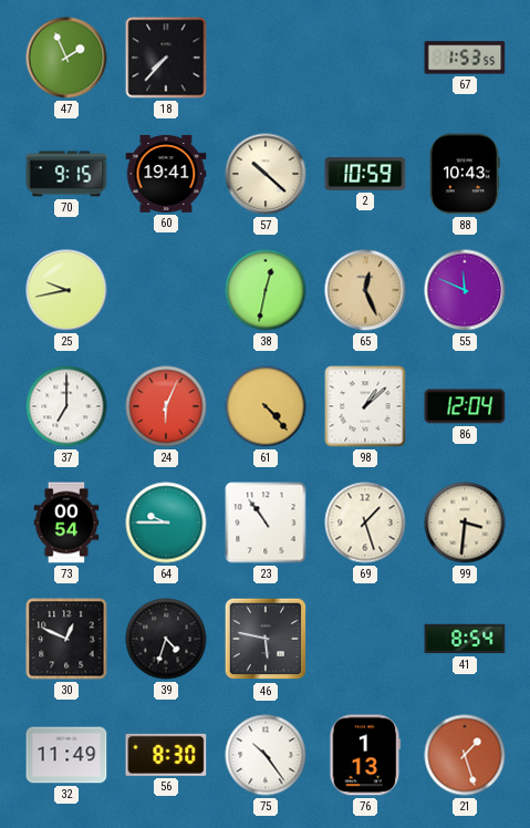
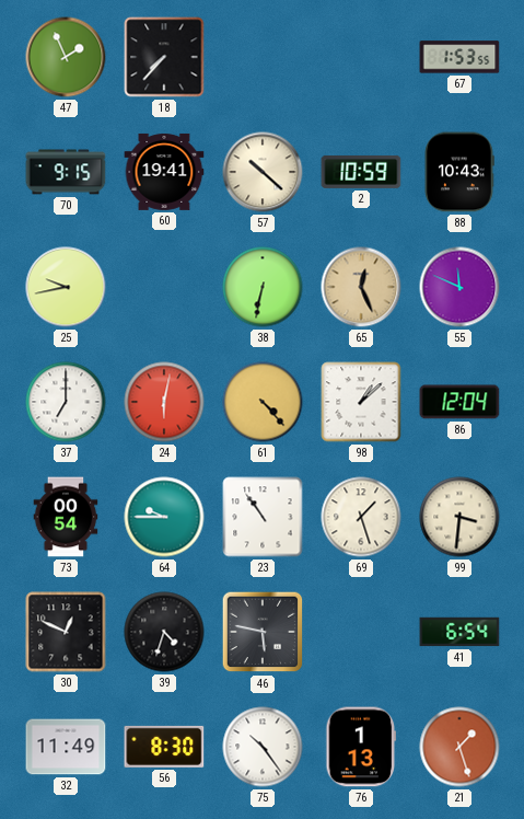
38: 12:32 -> 6:32
24: 6:04 -> 6:02
41: 8:54 -> 6:54
